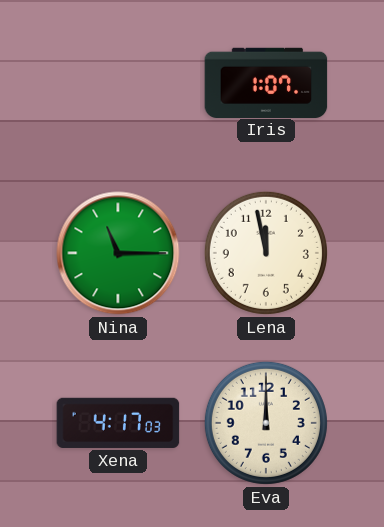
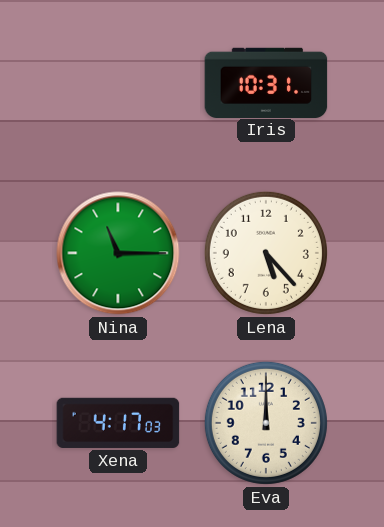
Iris: 1:07 -> 10:31
Lena: 11:58 -> 5:23
